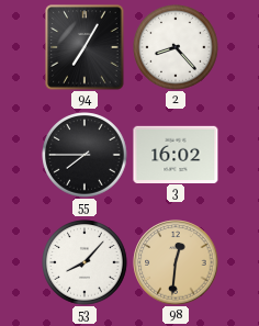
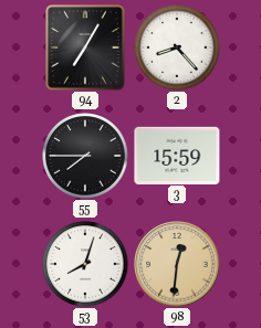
3: 16:02 -> 15:59
53: 8:07 -> 8:03
